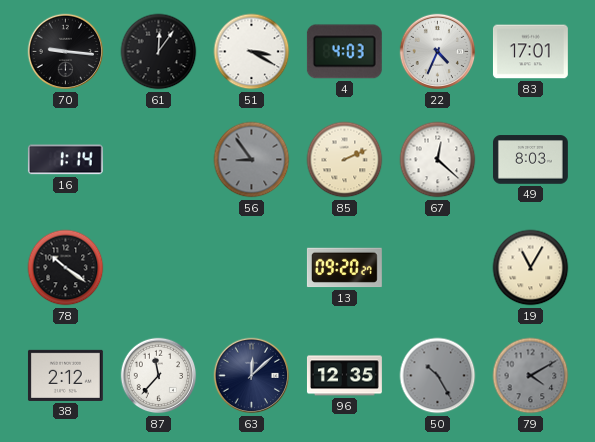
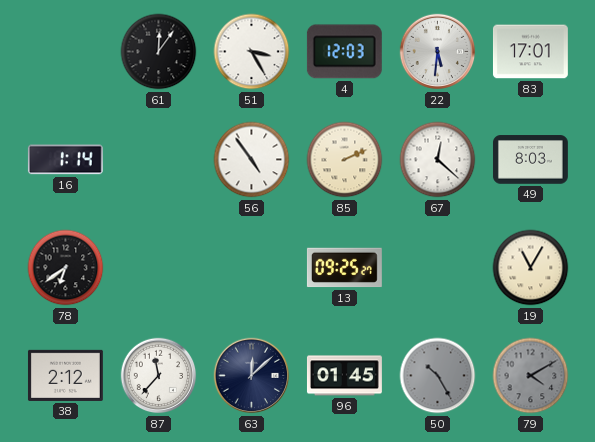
70: 9:16 -> none
51: 3:20 -> 3:25
4: 4:03 -> 12:03
22: 4:34 -> 5:31
56: 8:54 -> 4:54
56 dial: grey -> white
78: 10:21 -> 6:39
13: 09:20 -> 09:25
96: 12:35 -> 01:45
